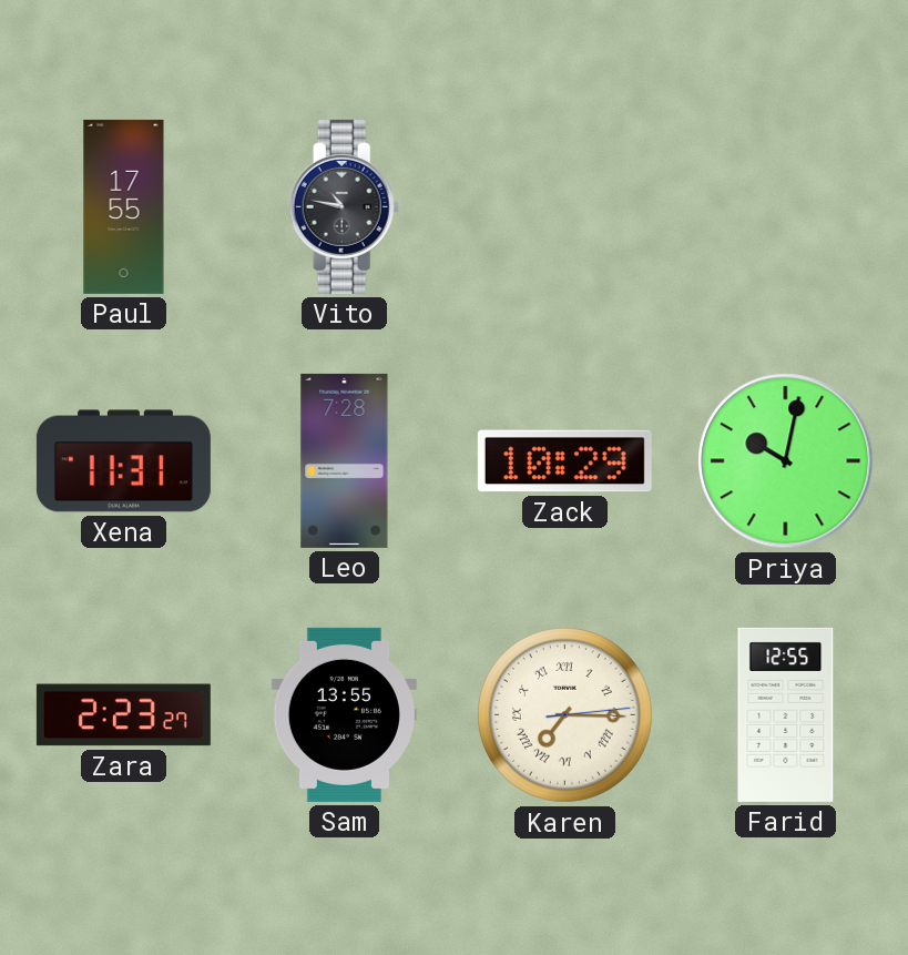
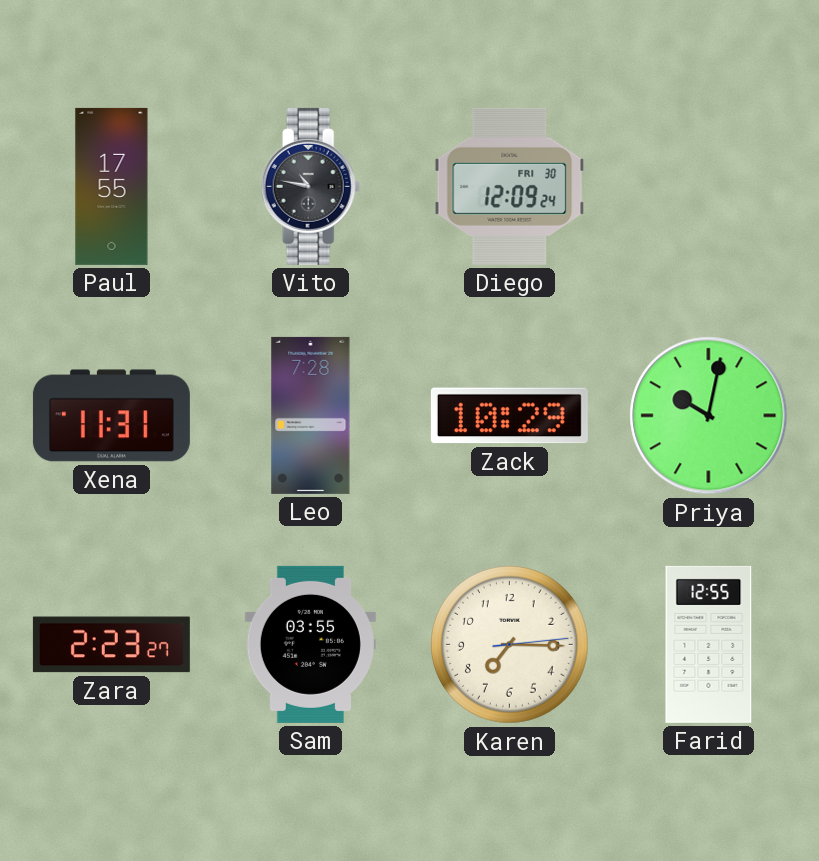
Diego: none -> 12:09
Sam: 13:55 -> 03:55
Karen numerals: Roman -> Arabic
